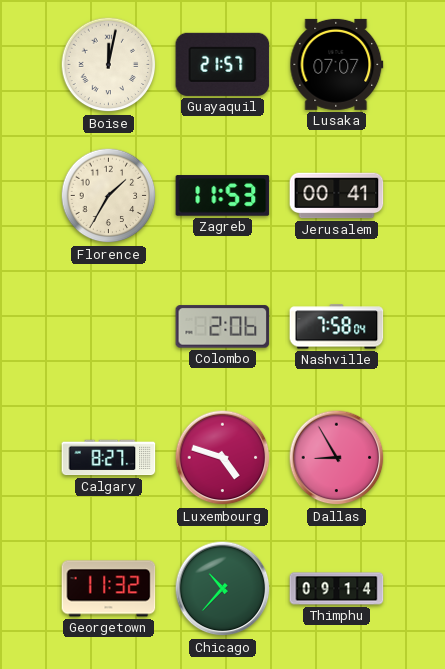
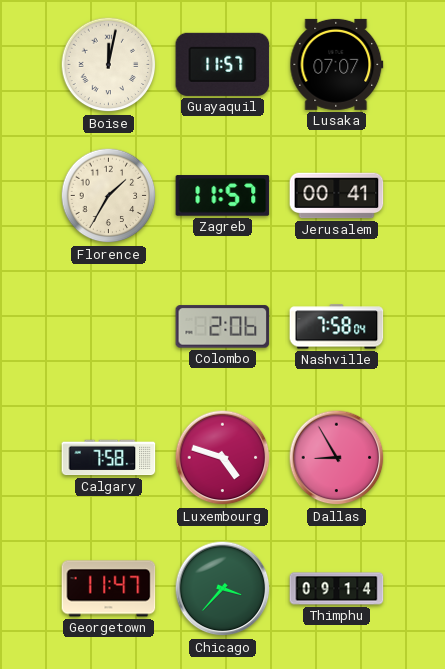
Guayaquil: 21:57 -> 11:57
Zagreb: 11:53 -> 11:57
Calgary: 8:27 -> 7:58
Georgetown: 11:32 -> 11:47
Chicago: 10:37 -> 3:37
